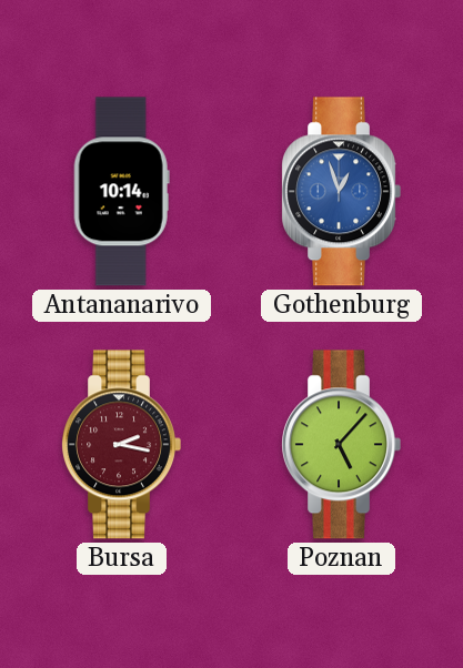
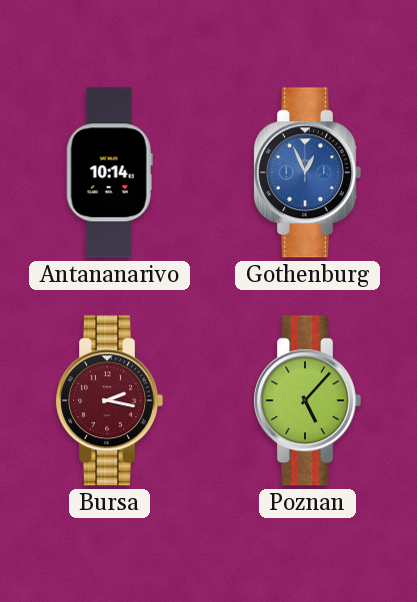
Gothenburg: 12:57 -> 12:56
